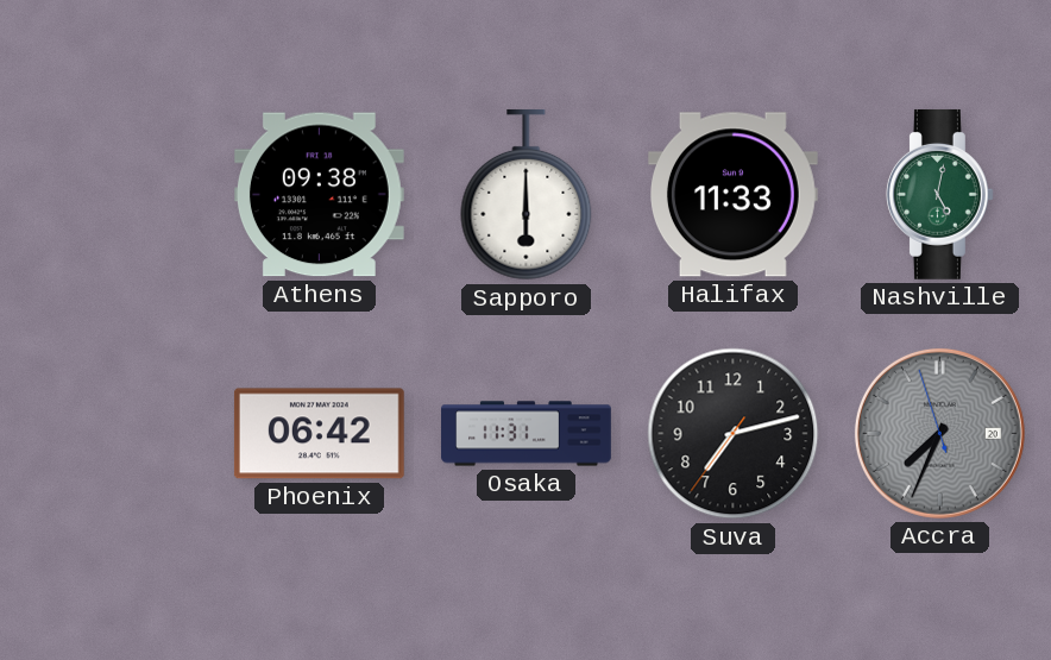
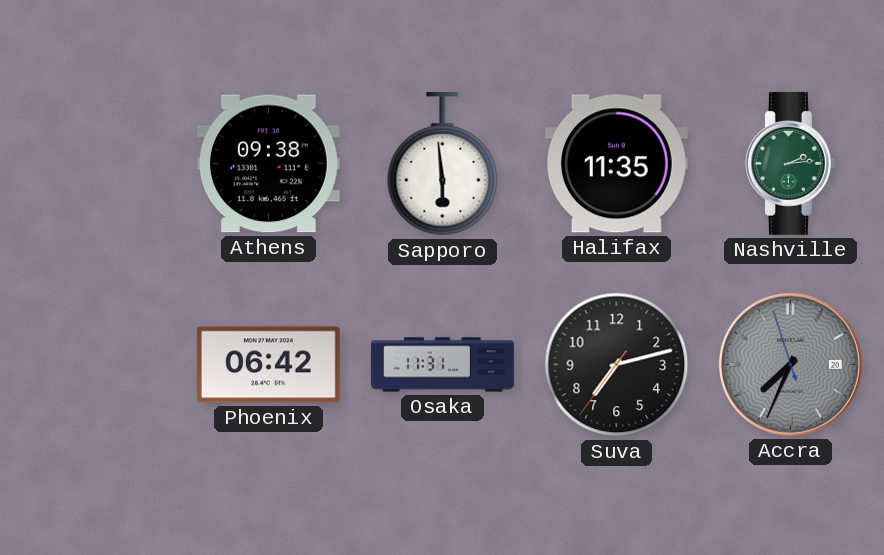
Sapporo: 6:00 -> 5:59
Halifax: 11:33 -> 11:35
Nashville: 5:02 -> 2:14
